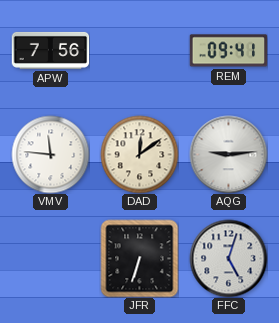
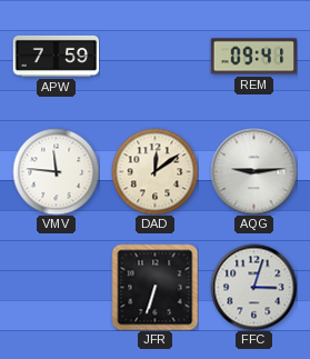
APW: 7:56 -> 7:59
FFC: 5:03 -> 3:03
